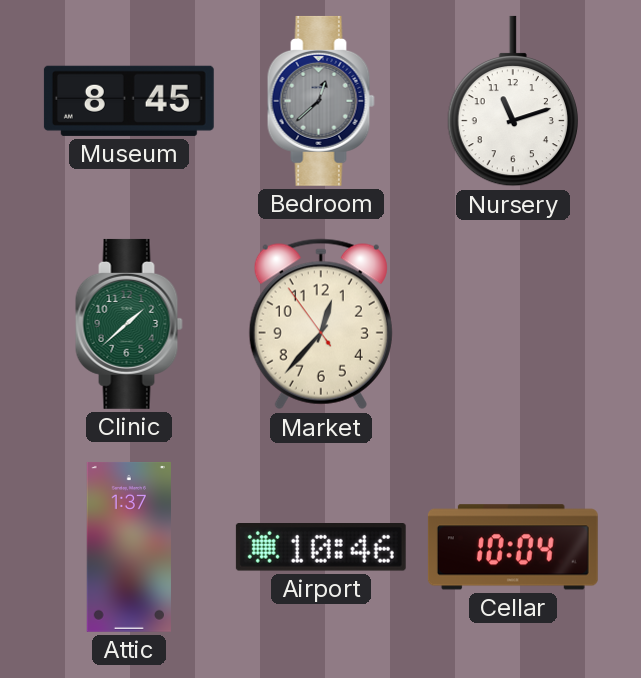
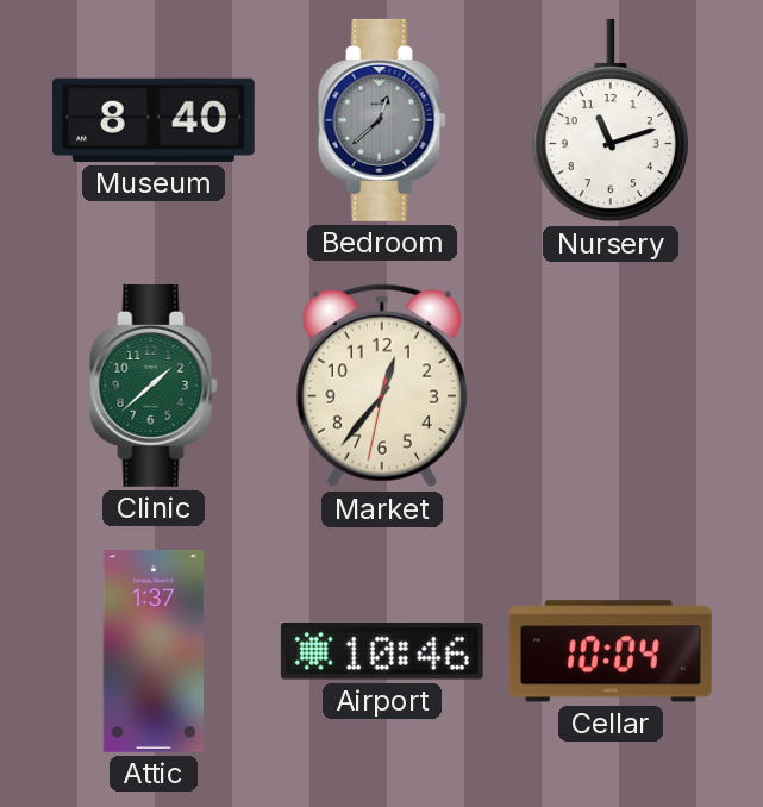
Museum: 8:45 -> 8:40
Market: 12:36:54 -> 12:36:32
